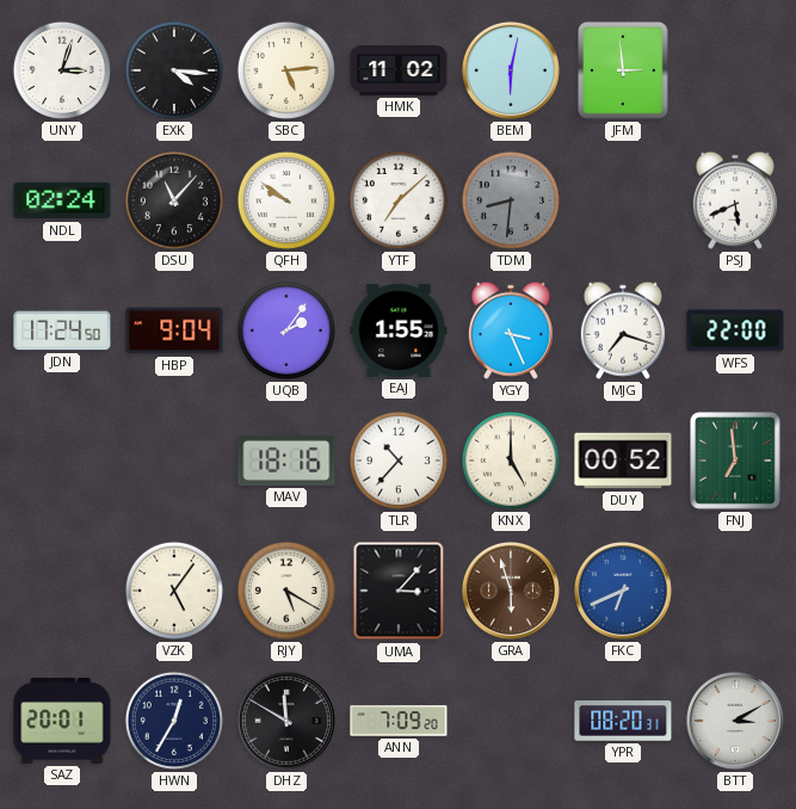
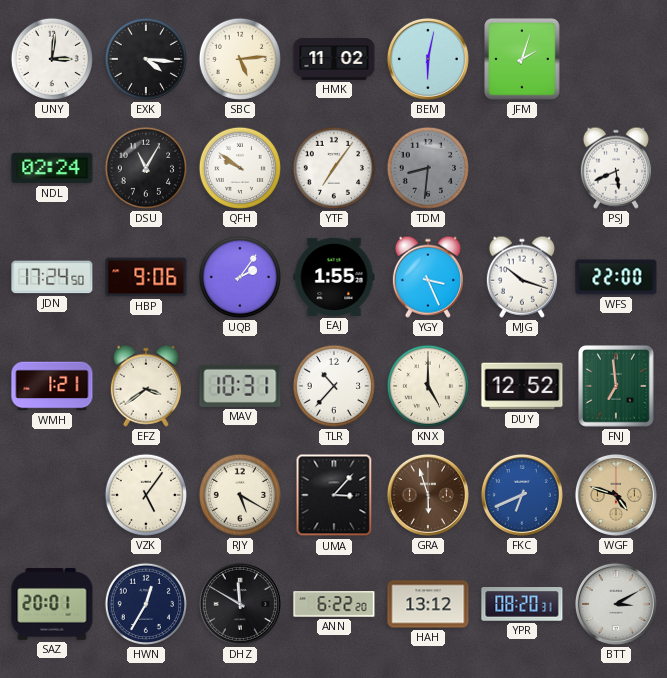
UNY: 3:03 -> 3:01
JFM: 2:59 -> 2:03
DSU: 11:07 -> 11:05
YTF: 7:08 -> 7:06
HBP: 9:04 -> 9:06
MJG: 7:18 -> 10:18
WMH: none -> 1:21
EFZ: none -> 3:39
MAV: 18:16 -> 10:31
DUY: 00:52 -> 12:52
WGF: none -> 4:48
ANN: 7:09 -> 6:22
HAH: none -> 13:12
